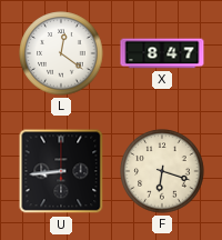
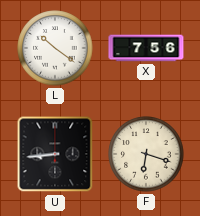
L: 12:21 -> 10:21
X: 8:47 -> 7:56
